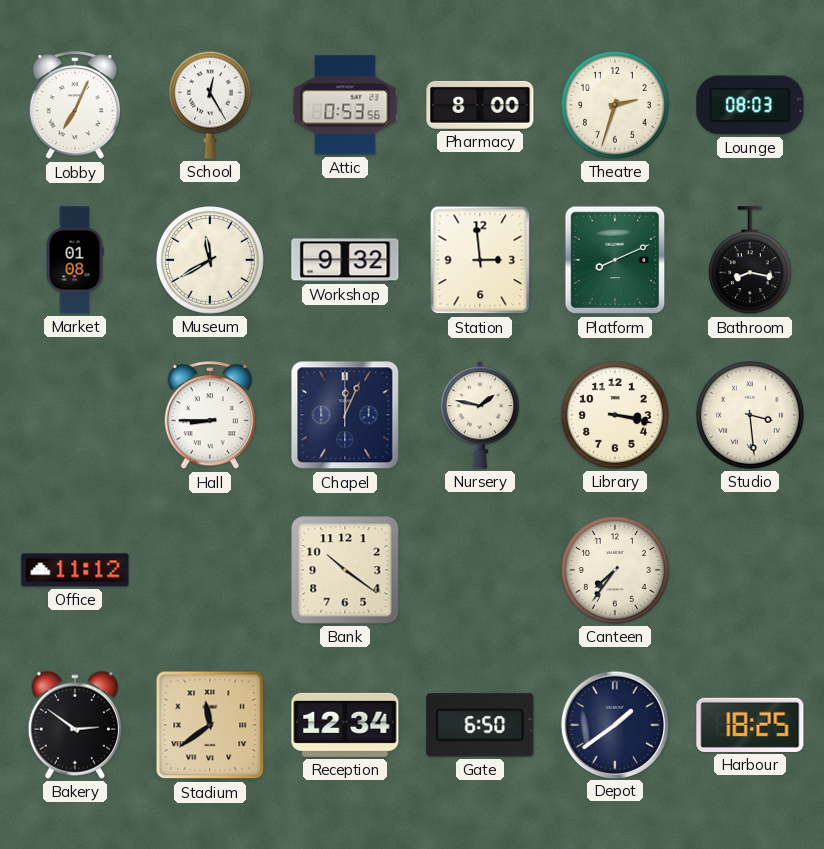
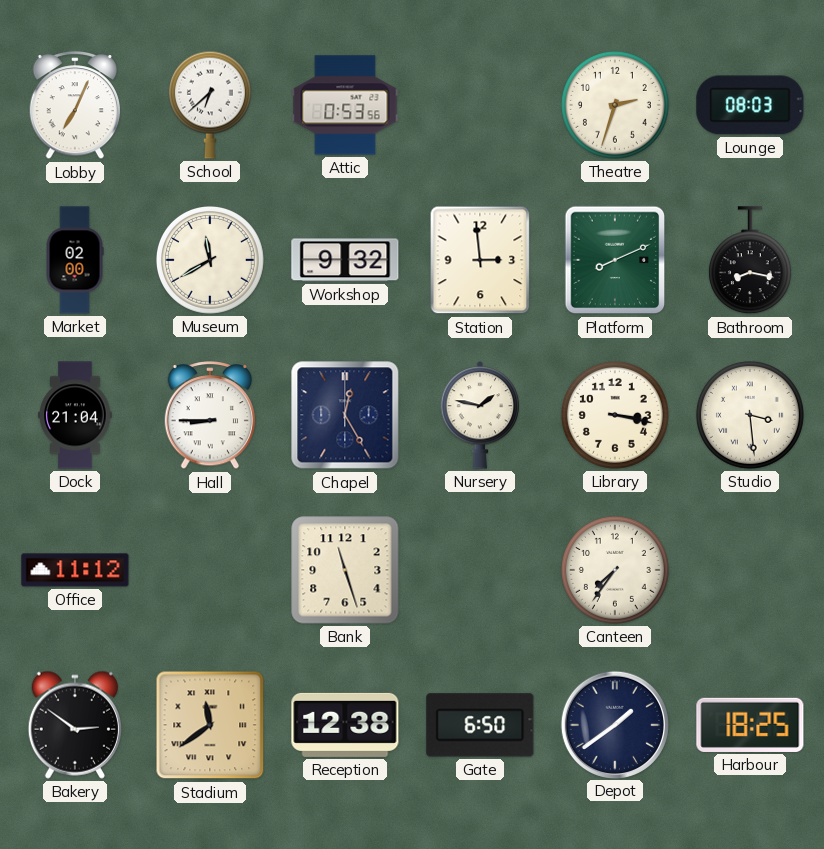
School: 12:25 -> 6:38
Pharmacy: 8:00 -> none
Market: 01:08 -> 02:00
Dock: none -> 21:04
Chapel: 12:04 -> 12:25
Bank: 10:21 -> 11:27
Reception: 12:34 -> 12:38
